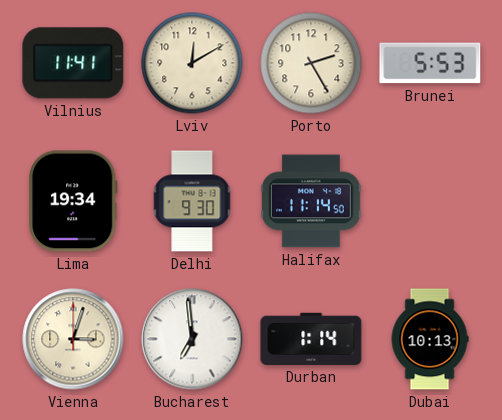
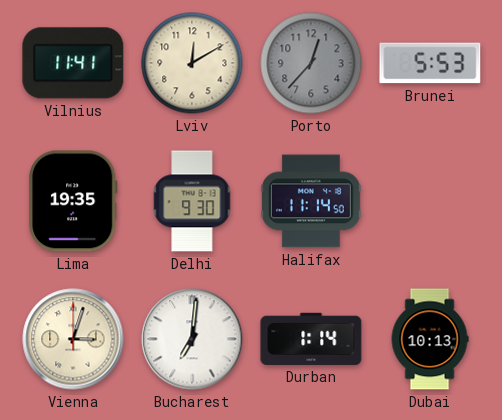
Porto: 2:25 -> 12:37
Porto dial: cream -> grey
Lima: 19:34 -> 19:35
Bucharest: 6:59 -> 7:01
